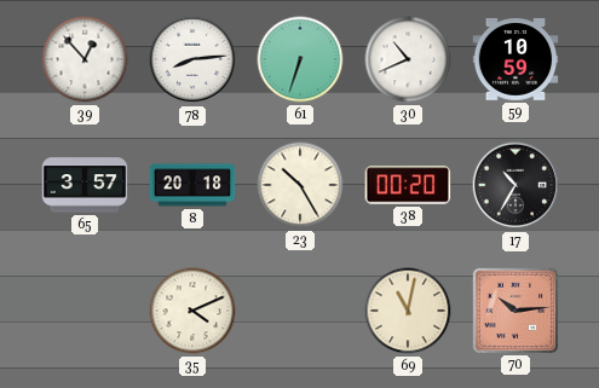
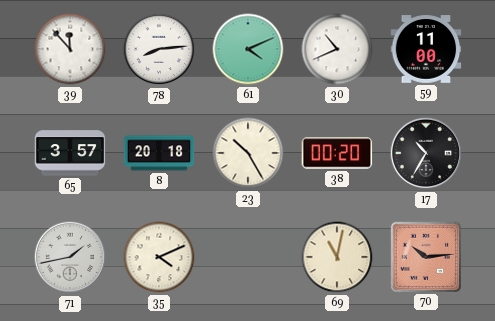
39: 12:53 -> 11:53
61: 6:33 -> 4:11
59: 10:59 -> 11:00
71: none -> 1:43
